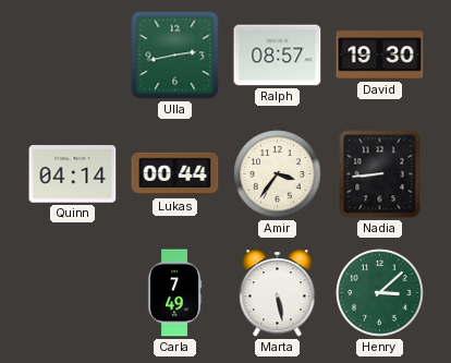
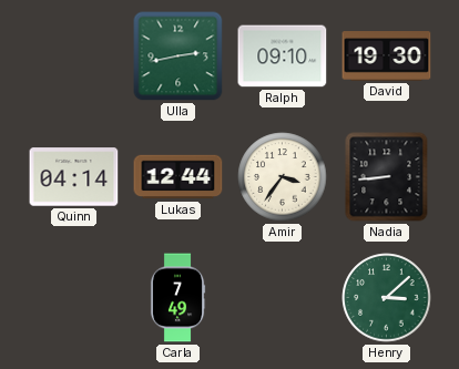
Ralph: 08:57 -> 09:10
Lukas: 00:44 -> 12:44
Marta: 5:28 -> none
